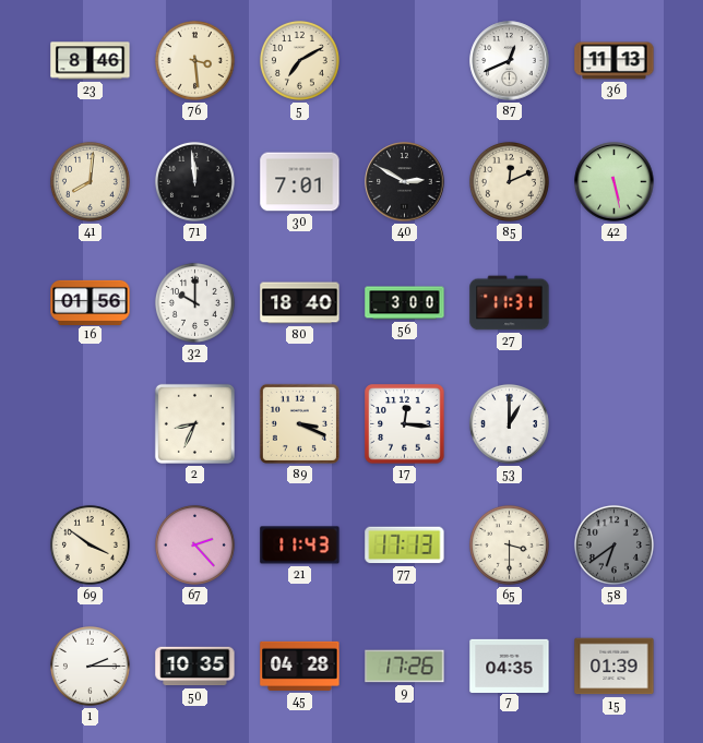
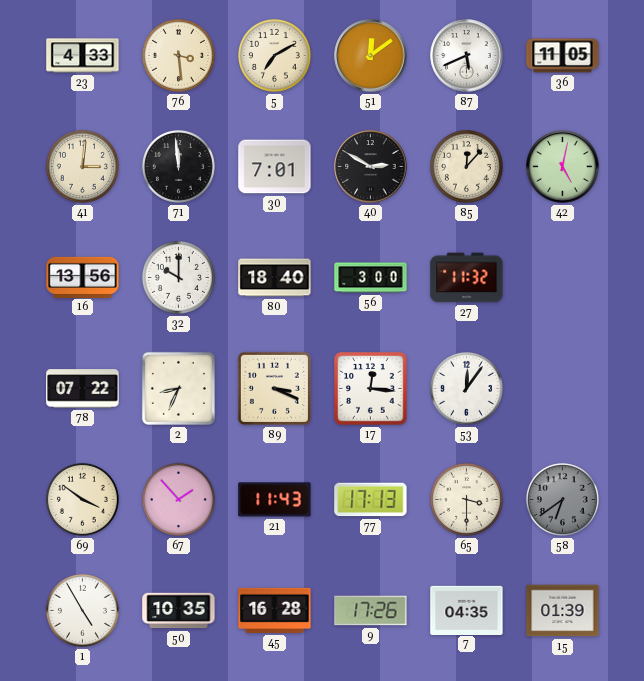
23: 8:46 -> 4:33
51: none -> 12:09
87: 12:41 -> 5:41
36: 11:13 -> 11:05
41: 8:01 -> 3:01
85: 12:11 -> 12:07
42: 5:28 -> 5:02
16: 01:56 -> 13:56
27: 11:31 -> 11:32
78: none -> 07:22
53: 1:00 -> 12:06
67: 2:23 -> 1:53
1: 2:15 -> 4:55
45: 04:28 -> 16:28
